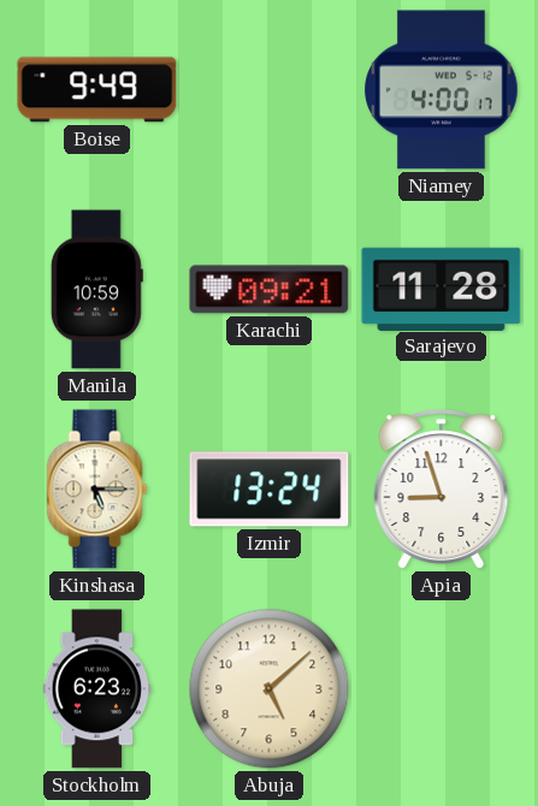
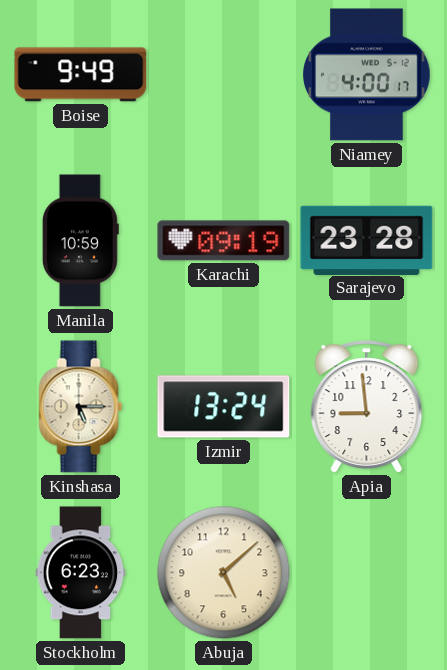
Karachi: 09:21 -> 09:19
Sarajevo: 11:28 -> 23:28
Apia: 8:57 -> 8:59
